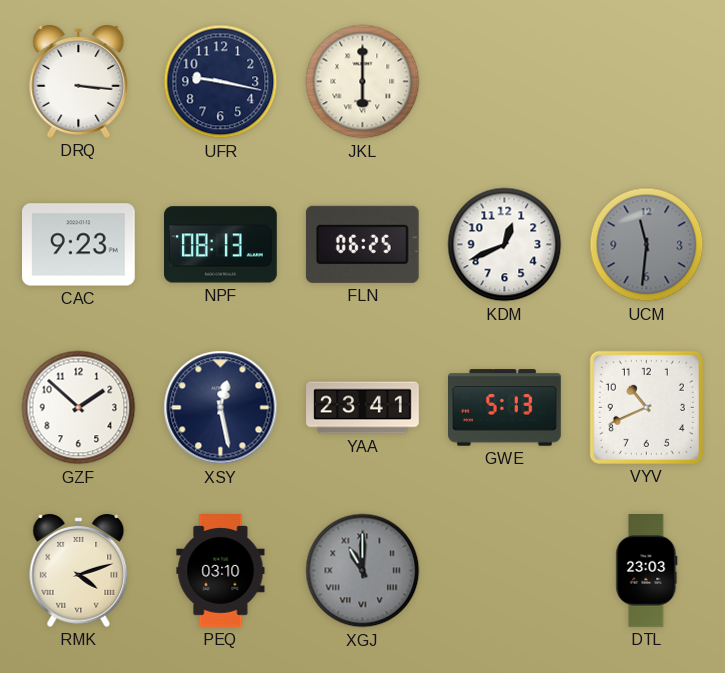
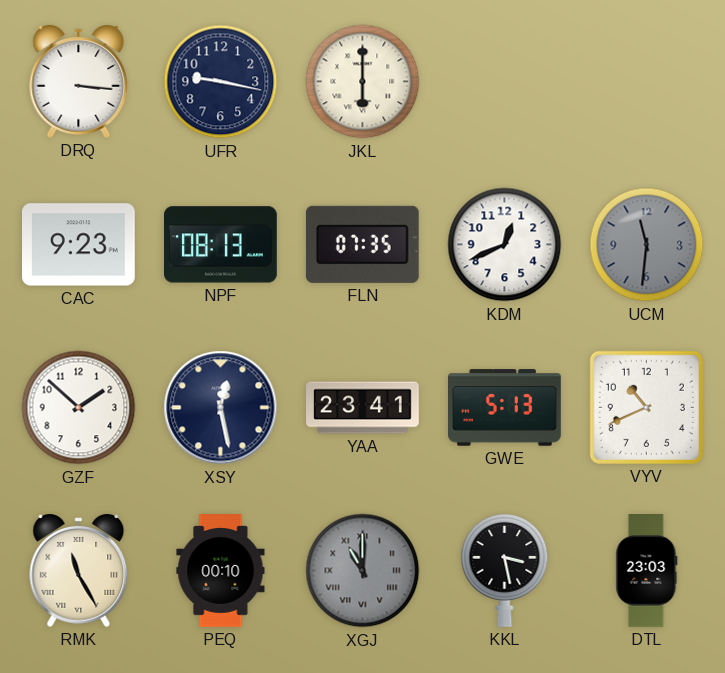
FLN: 06:25 -> 07:35
RMK: 4:12 -> 11:25
PEQ: 03:10 -> 00:10
KKL: none -> 3:28
